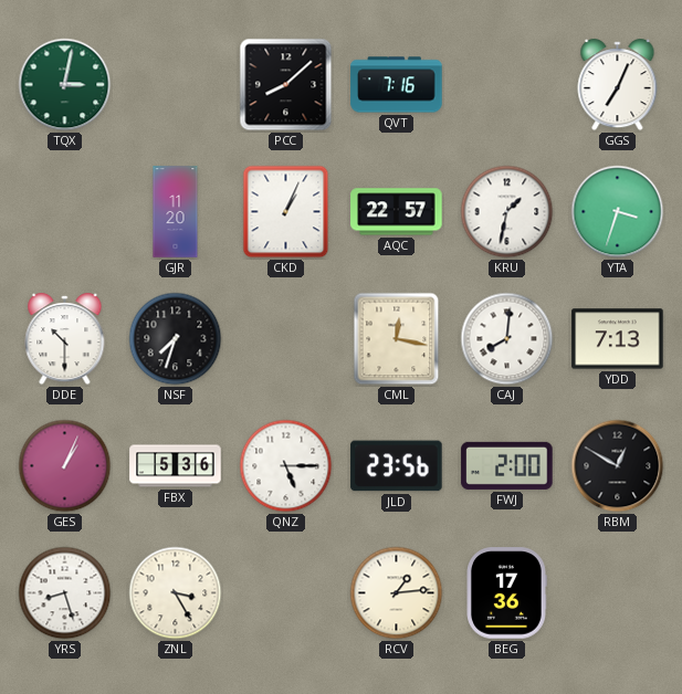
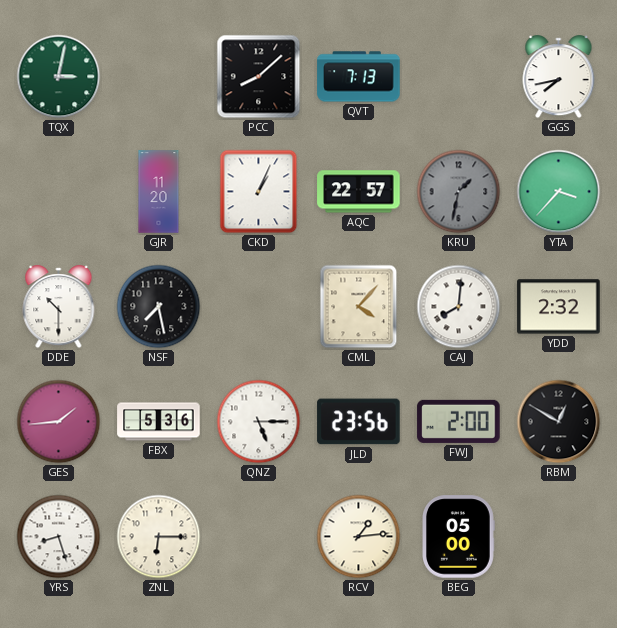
QVT: 7:16 -> 7:13
GGS: 7:04 -> 7:43
KRU dial: white -> grey
YTA: 3:33 -> 3:37
NSF: 7:33 -> 7:28
CML: 12:17 -> 4:07
YDD: 7:13 -> 2:32
GES: 1:04 -> 1:44
ZNL: 3:25 -> 6:15
BEG: 17:36 -> 05:00
